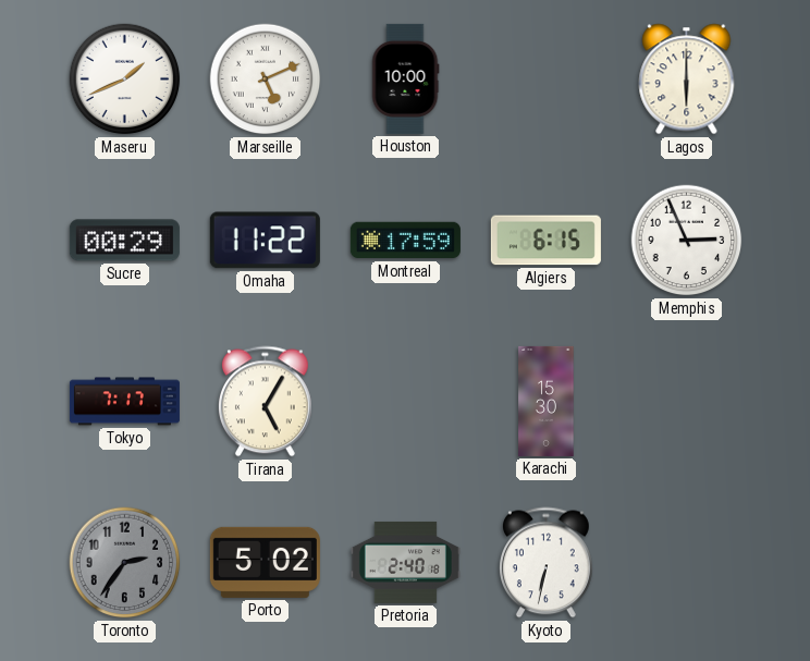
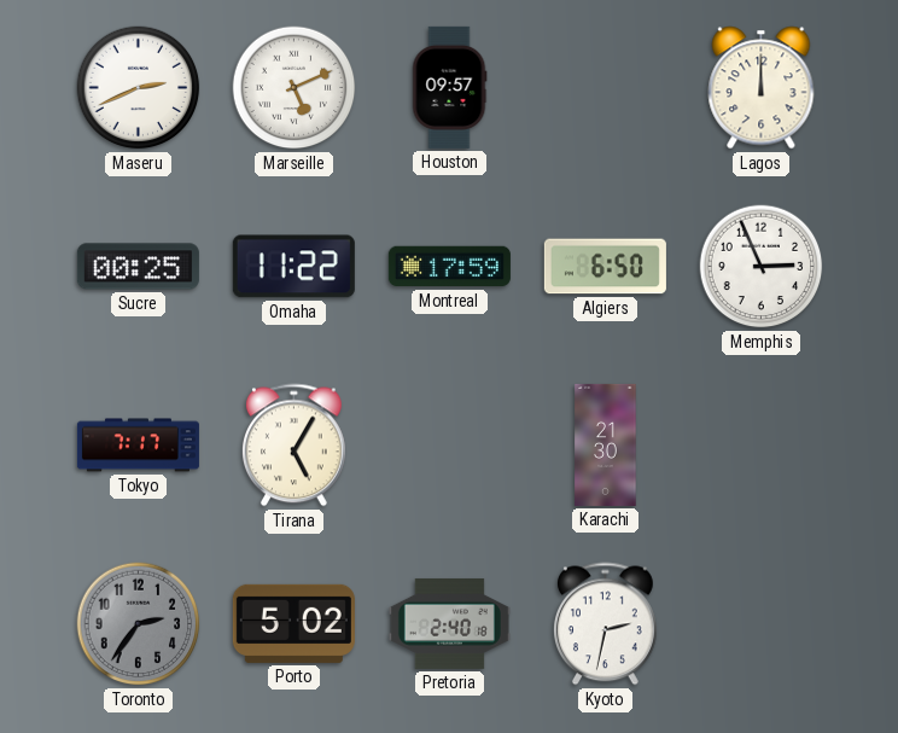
Maseru: 1:41 -> 2:41
Houston: 10:00 -> 09:57
Lagos: 6:00 -> 12:00
Sucre: 00:29 -> 00:25
Algiers: 6:15 -> 6:50
Karachi: 15:30 -> 21:30
Kyoto: 6:32 -> 2:32
